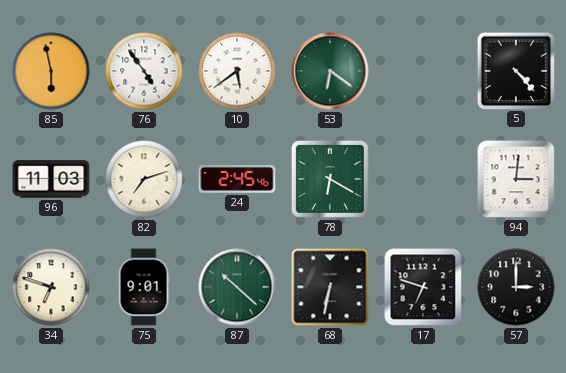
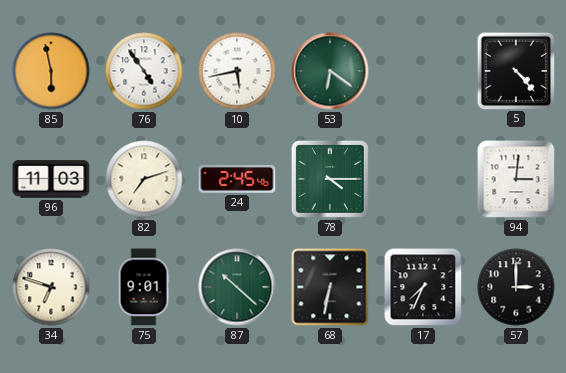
10: 5:39 -> 5:43
78: 6:20 -> 4:15
17: 6:48 -> 7:34
